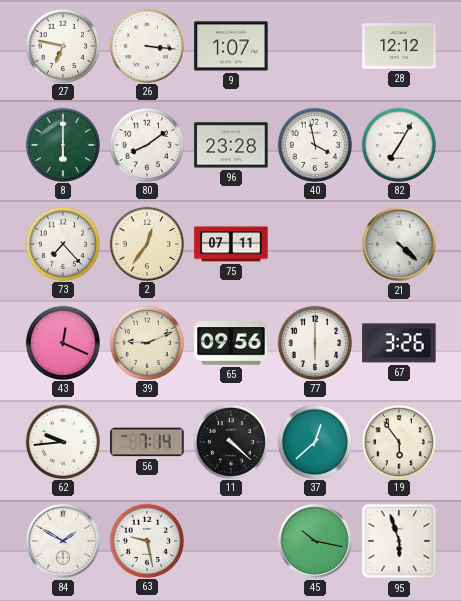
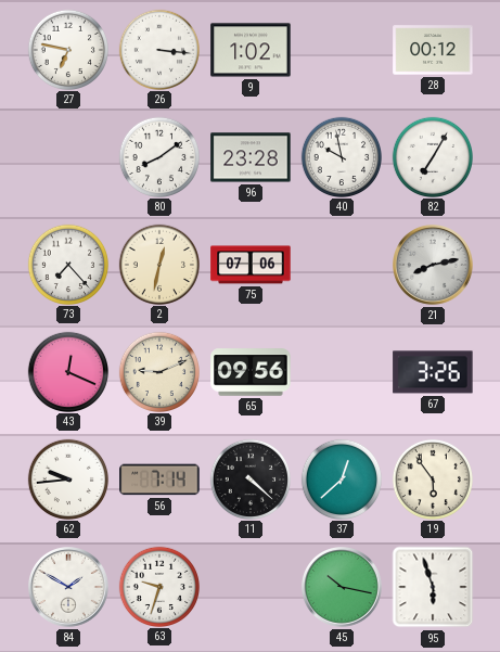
9: 1:07 -> 1:02
28: 12:12 -> 00:12
8: 6:00 -> none
40: 3:58 -> 9:58
2: 12:36 -> 12:32
75: 07:11 -> 07:06
21: 4:22 -> 8:13
77: 6:00 -> none
63: 9:28 -> 9:33
